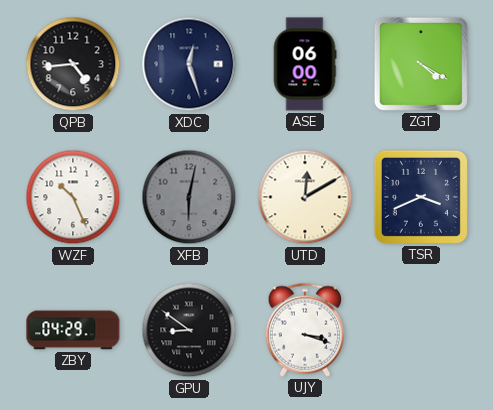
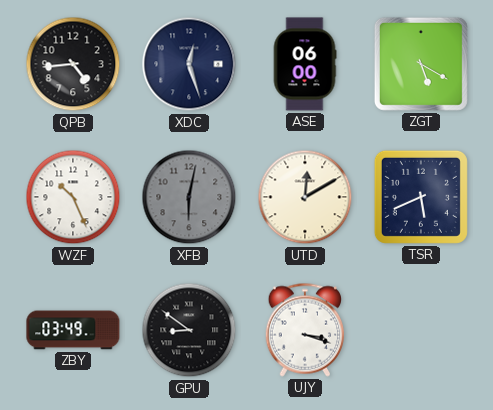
ZGT: 4:20 -> 5:20
TSR: 3:41 -> 5:41
ZBY: 04:29 -> 03:49
